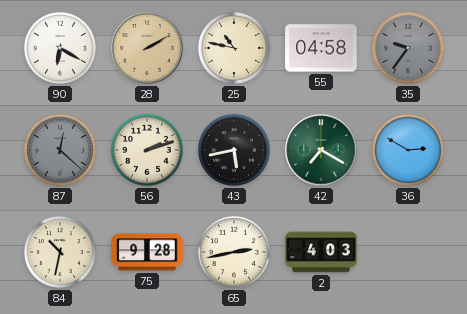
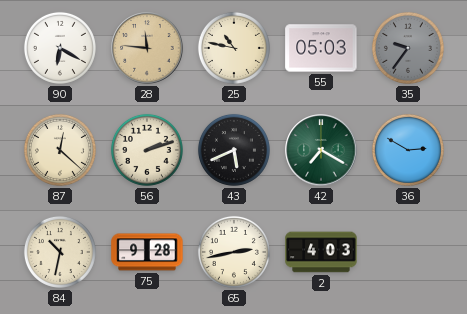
28: 2:10 -> 11:46
55: 04:58 -> 05:03
87 dial: grey -> cream
43: 5:43 -> 5:41
